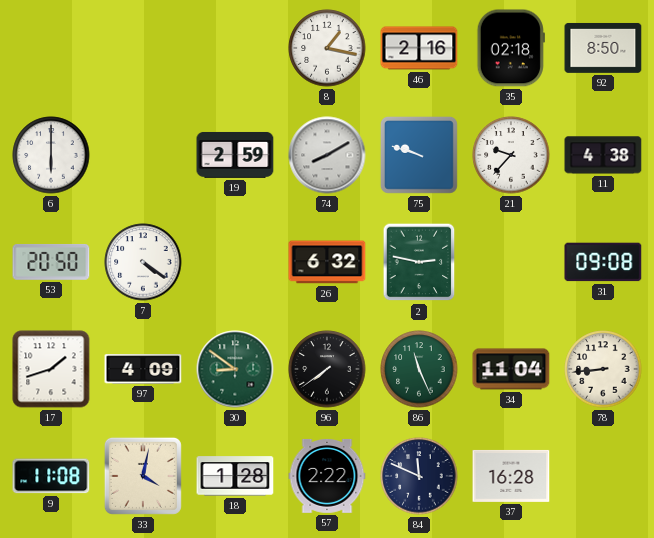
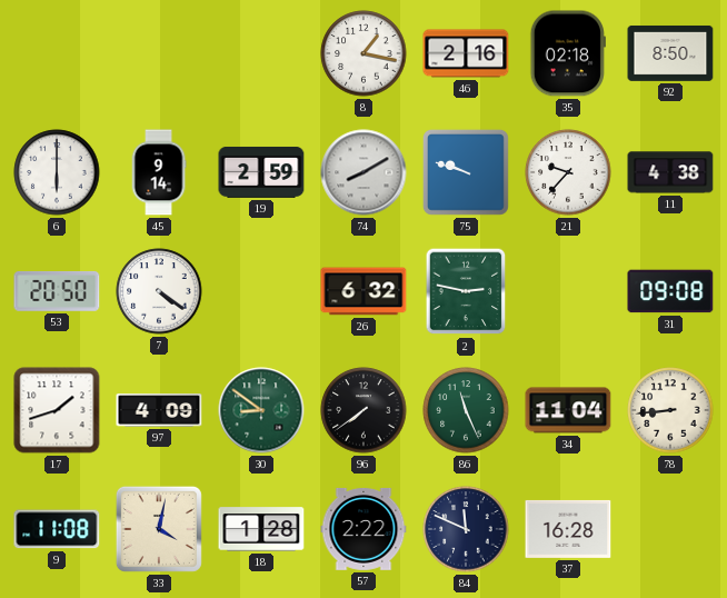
45: none -> 9:14
